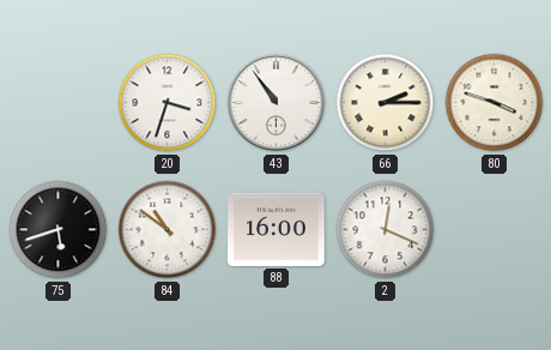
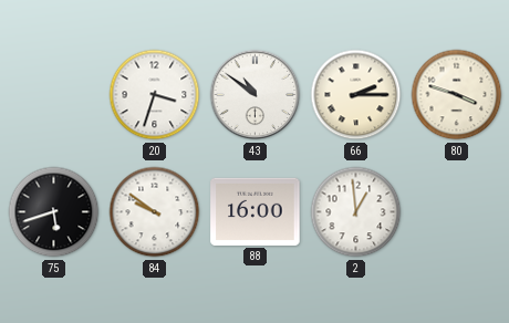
43: 10:54 -> 10:51
84: 10:51 -> 9:51
2: 12:19 -> 12:59
